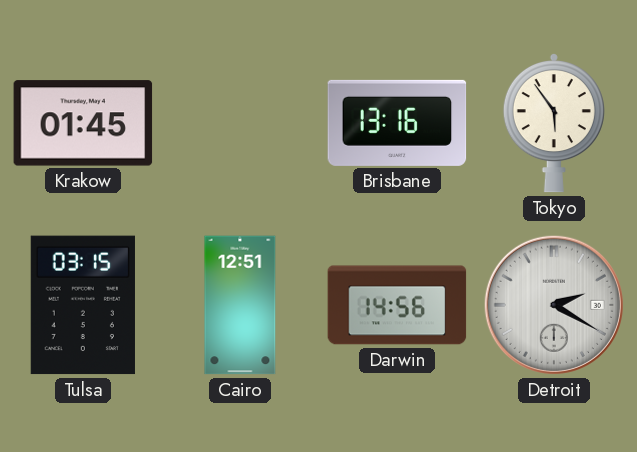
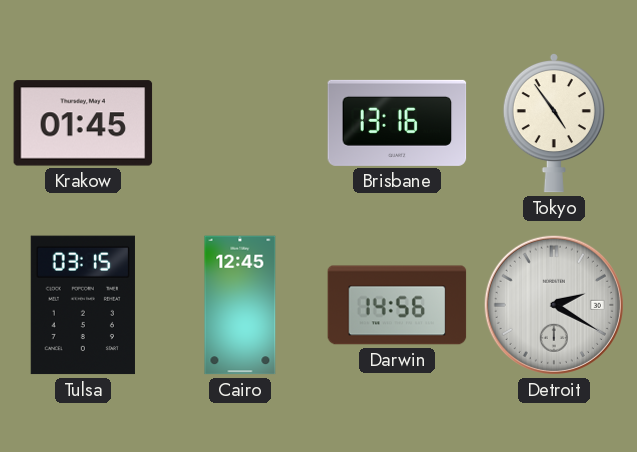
Tokyo: 5:54 -> 4:54
Cairo: 12:51 -> 12:45
